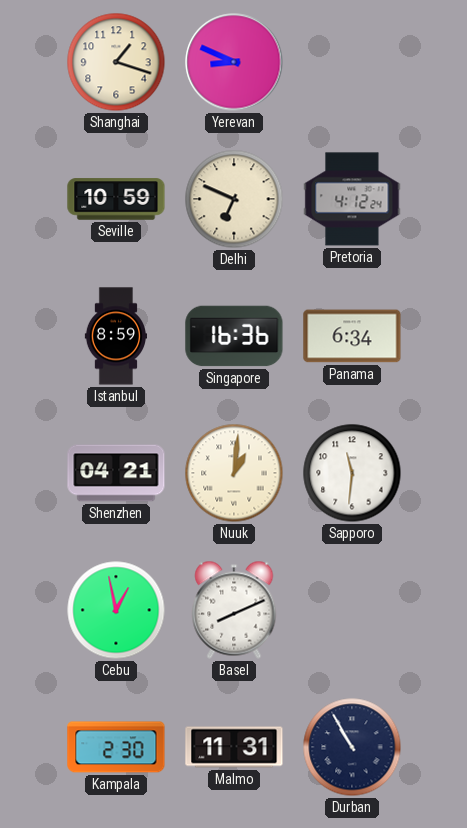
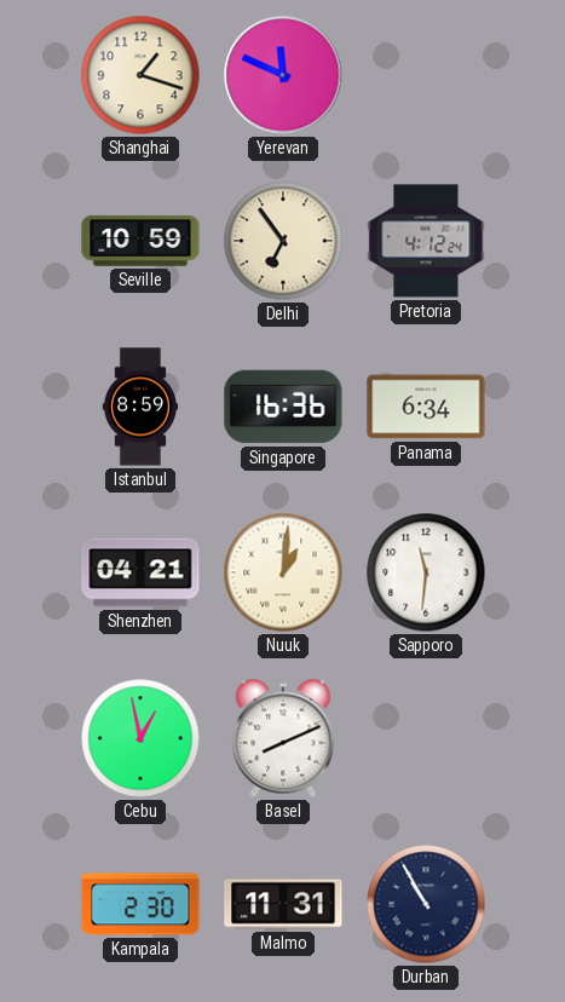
Yerevan: 8:49 -> 11:49
Delhi: 6:49 -> 6:54
